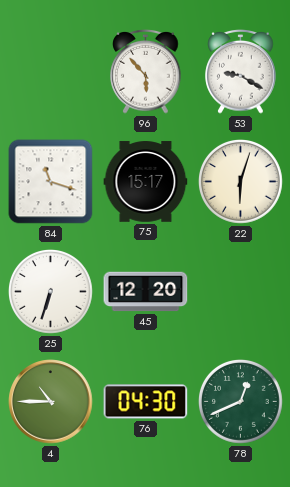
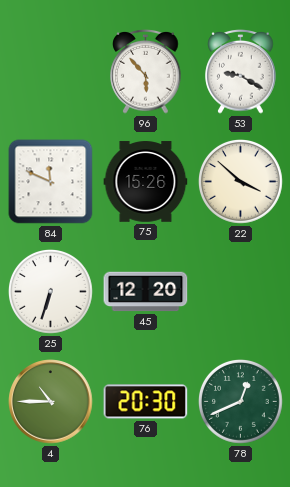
84: 11:18 -> 11:49
75: 15:17 -> 15:26
22: 6:03 -> 3:52
76: 04:30 -> 20:30
